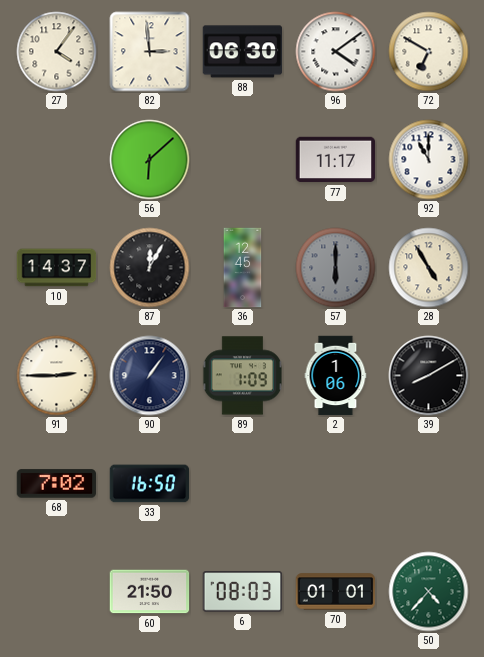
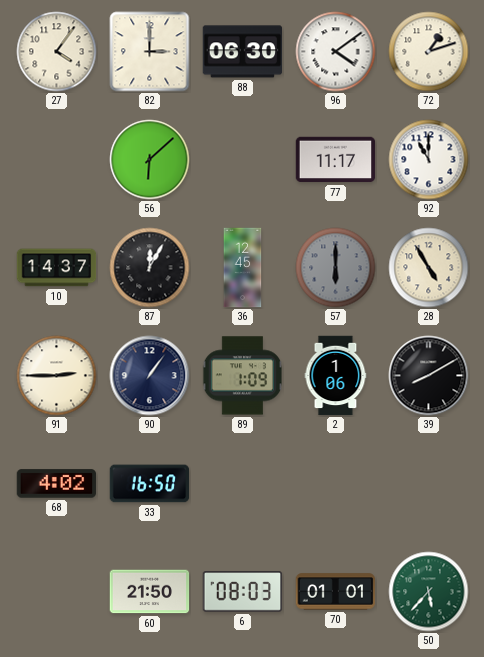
82: 2:59 -> 3:00
72: 6:50 -> 1:12
68: 7:02 -> 4:02
50: 4:37 -> 5:37
